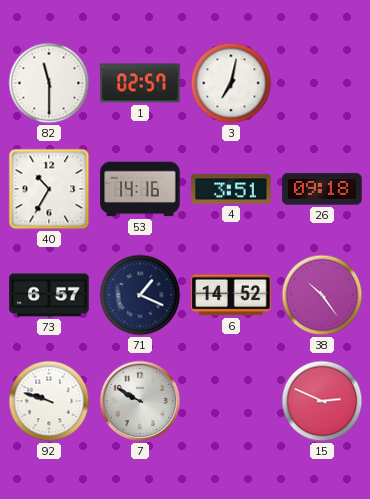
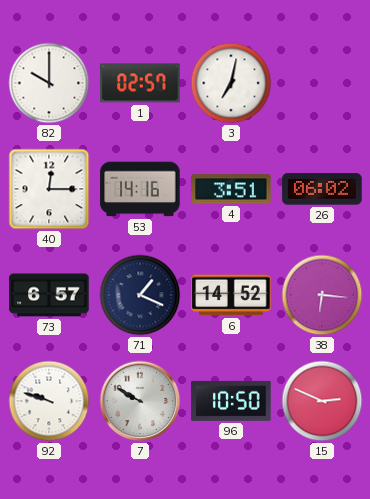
82: 11:30 -> 10:00
40: 10:35 -> 12:15
26: 09:18 -> 06:02
38: 10:24 -> 6:16
96: none -> 10:50
